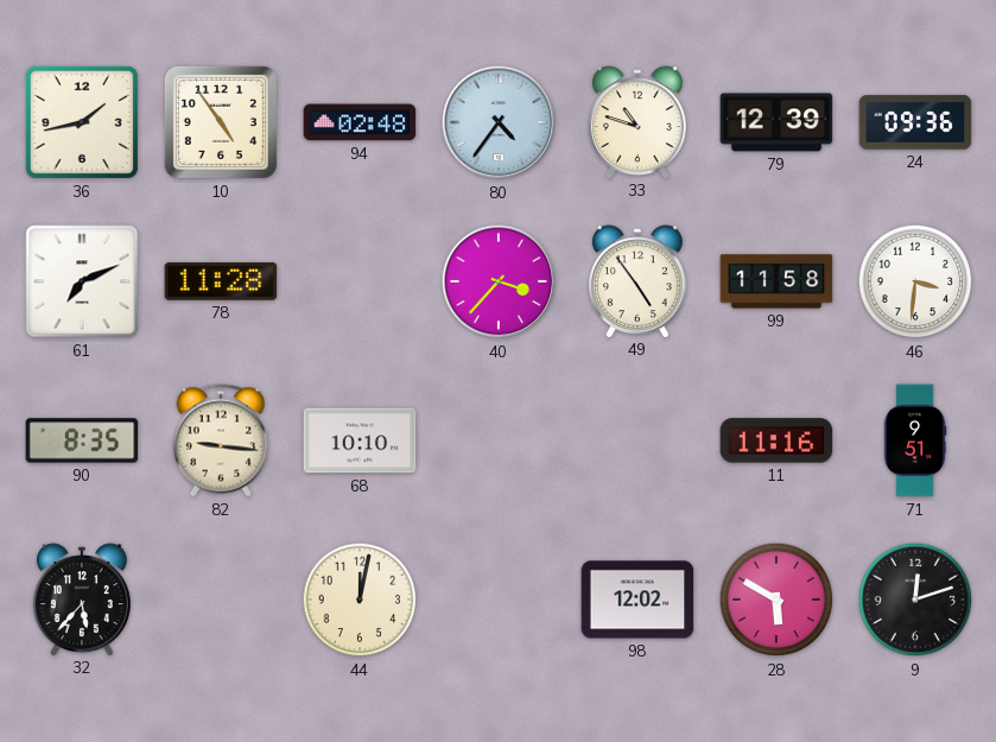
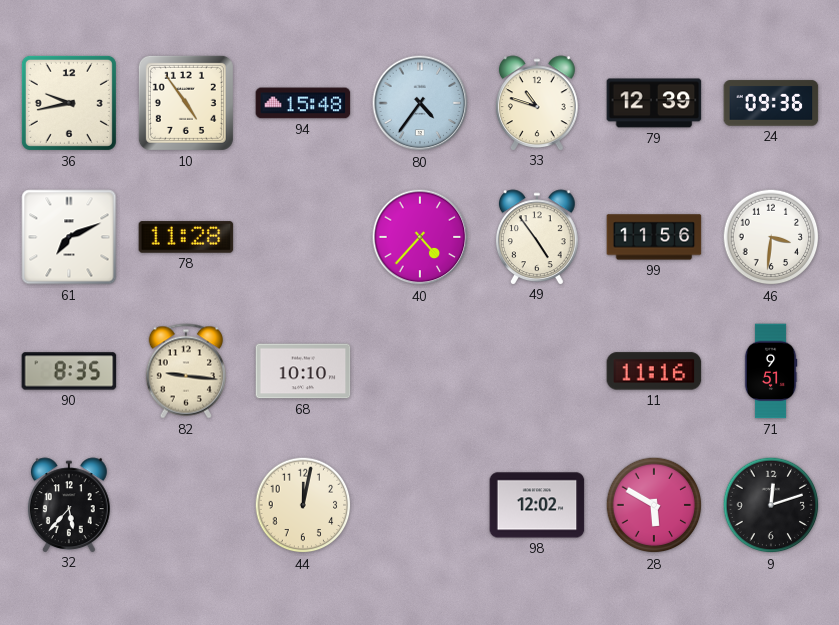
36: 1:43 -> 9:43
94: 02:48 -> 15:48
40: 3:37 -> 4:37
99: 11:58 -> 11:56
